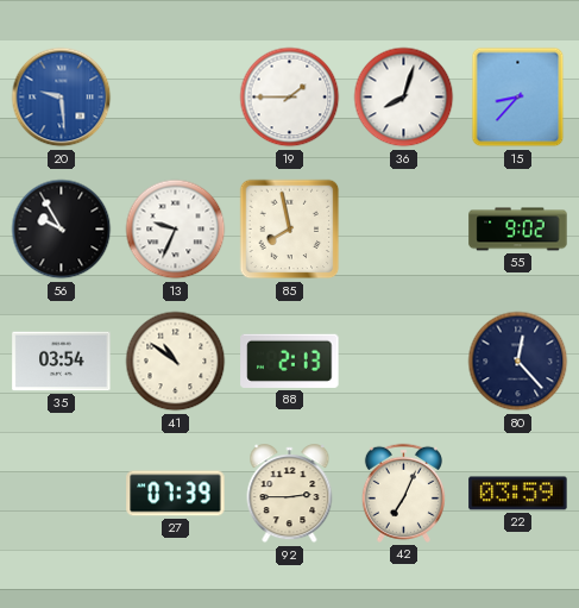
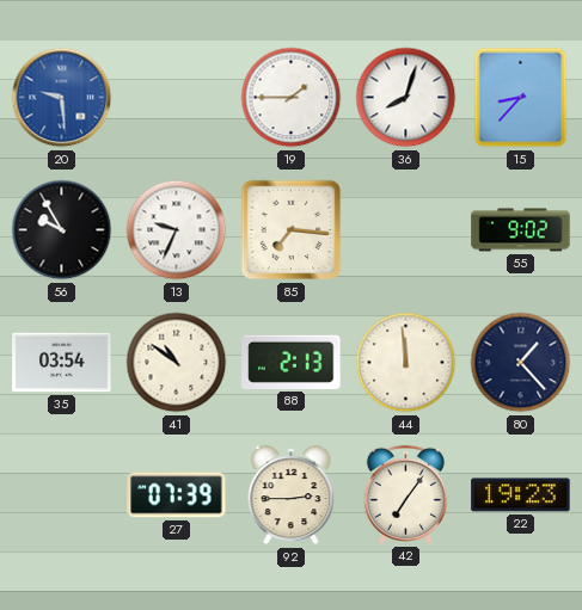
85: 7:58 -> 7:16
44: none -> 11:59
80: 12:23 -> 1:23
42: 7:04 -> 7:06
22: 03:59 -> 19:23
